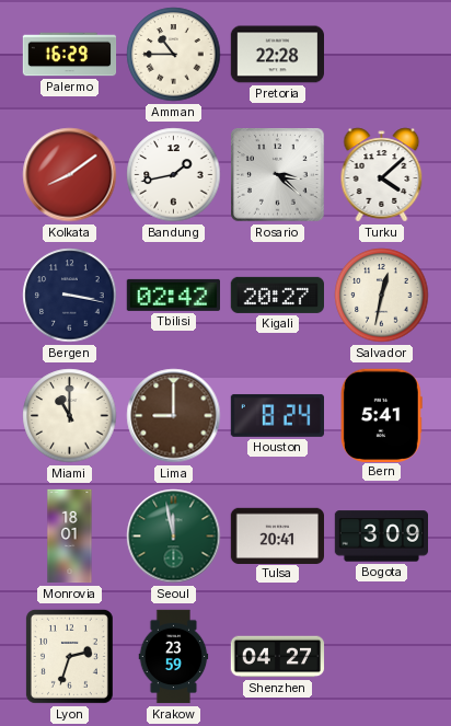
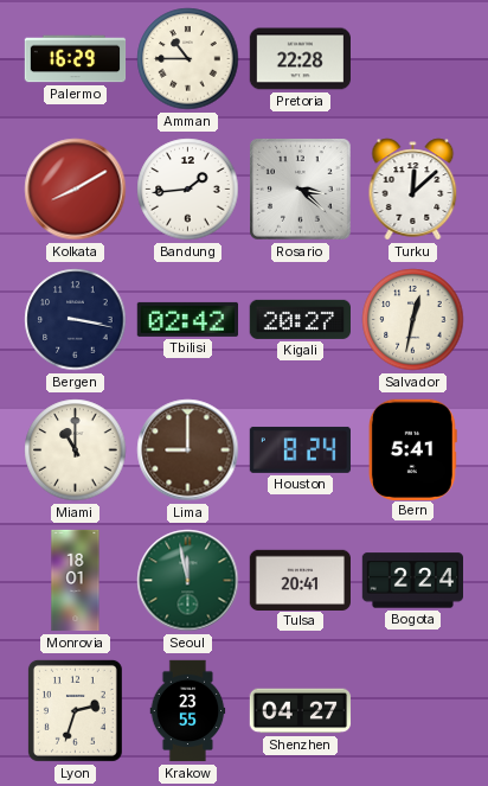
Kolkata: 8:09 -> 8:10
Bandung: 1:43 -> 1:44
Turku: 4:08 -> 12:08
Bogota: 3:09 -> 2:24
Krakow: 23:59 -> 23:55
